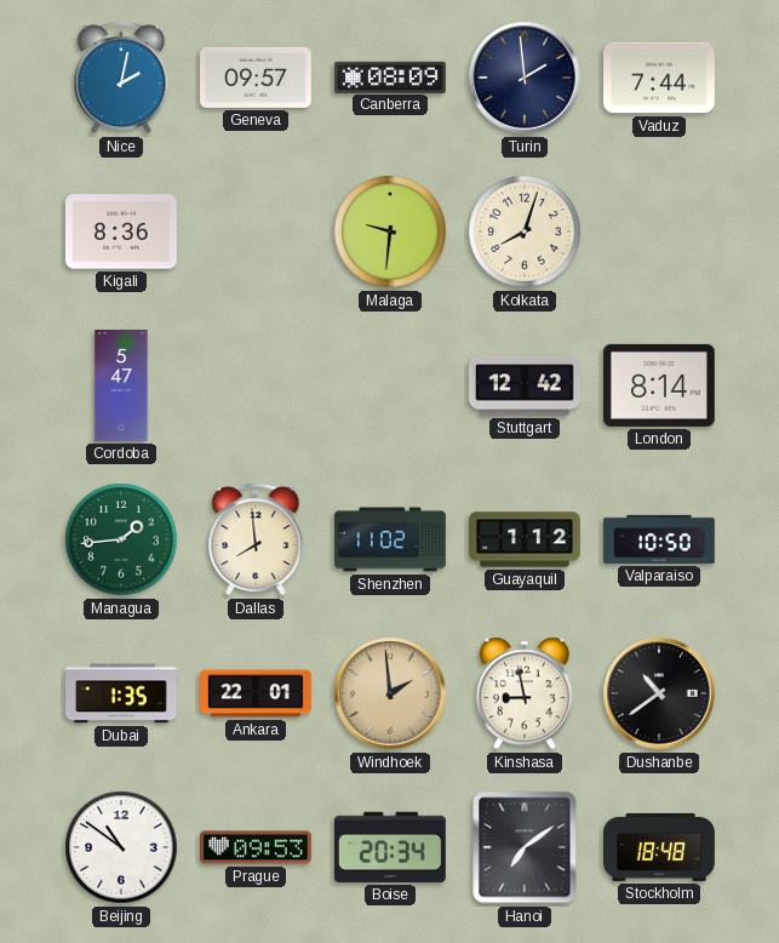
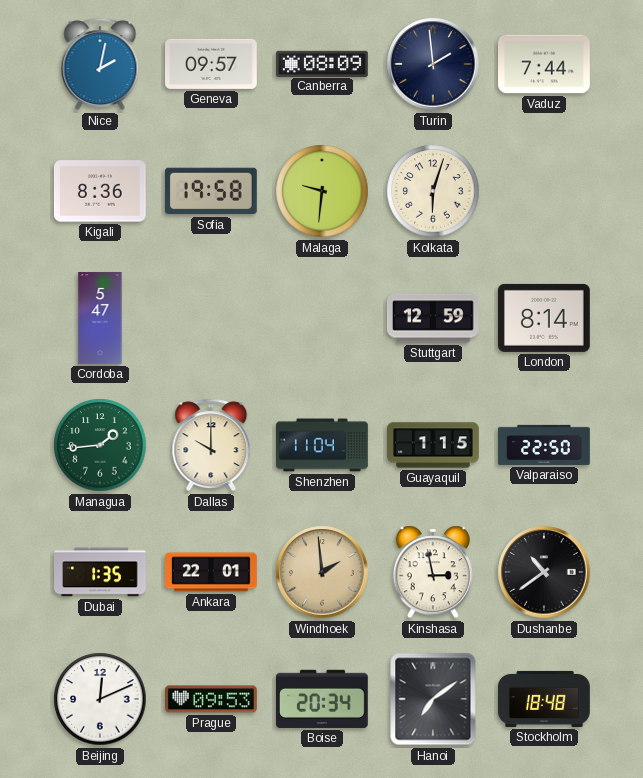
Sofia: none -> 19:58
Kolkata: 8:03 -> 6:03
Stuttgart: 12:42 -> 12:59
Dallas: 7:59 -> 10:00
Shenzhen: 11:02 -> 11:04
Guayaquil: 1:12 -> 1:15
Valparaiso: 10:50 -> 22:50
Kinshasa: 8:58 -> 2:58
Beijing: 10:51 -> 12:11
